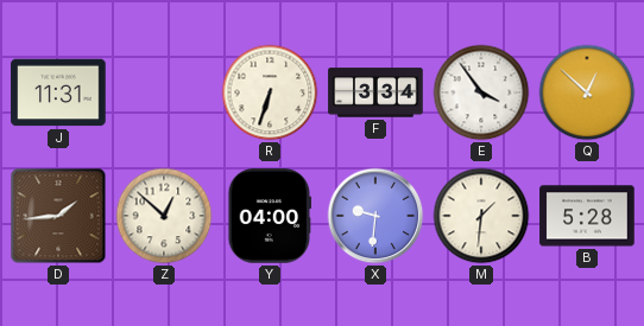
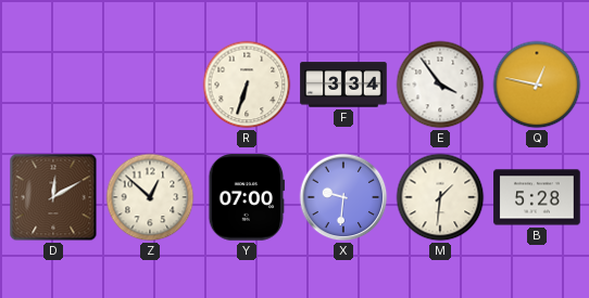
J: 11:31 -> none
Q: 12:52 -> 12:47
D: 1:44 -> 12:10
Y: 04:00 -> 07:00
